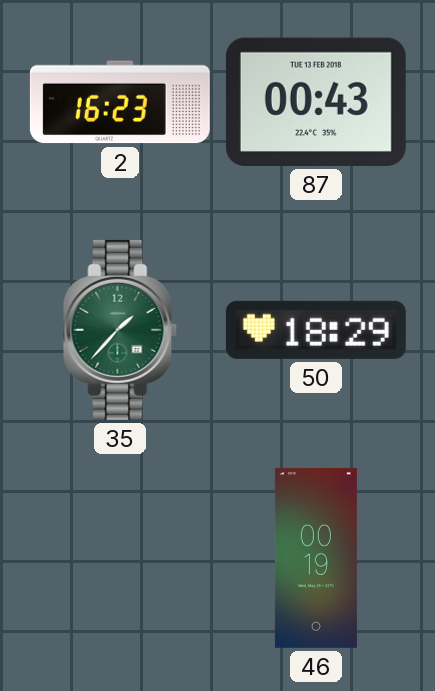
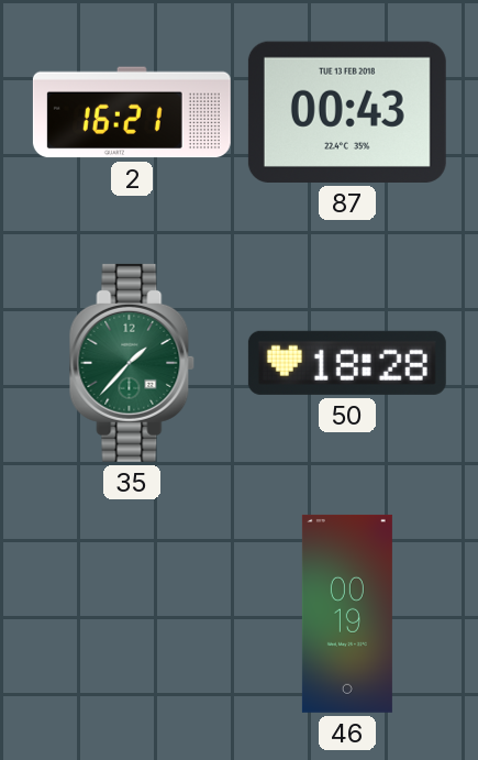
2: 16:23 -> 16:21
50: 18:29 -> 18:28
